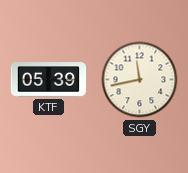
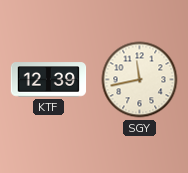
KTF: 05:39 -> 12:39
